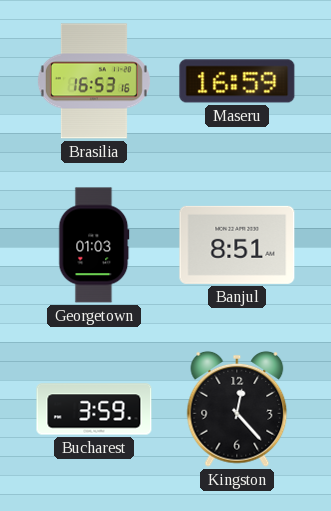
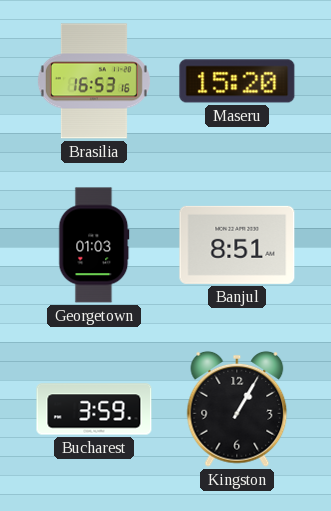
Maseru: 16:59 -> 15:20
Kingston: 12:23 -> 1:05
